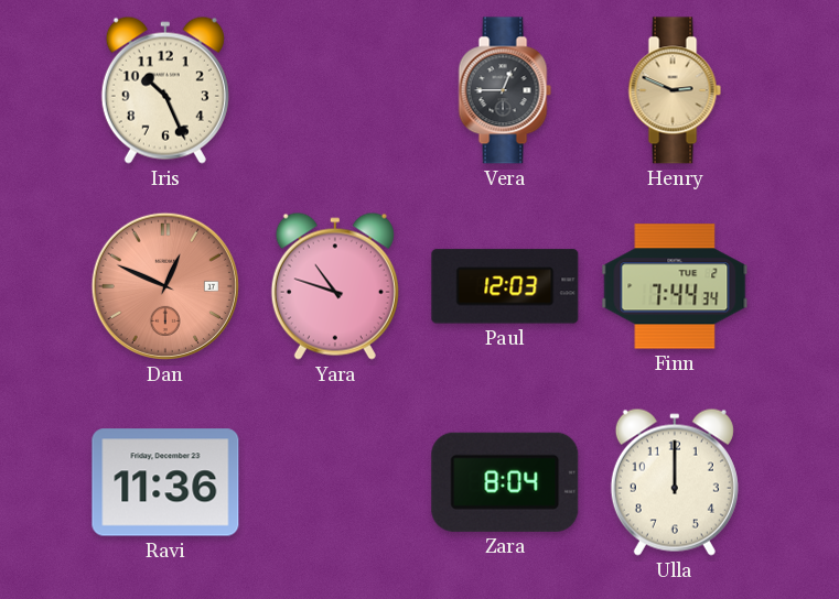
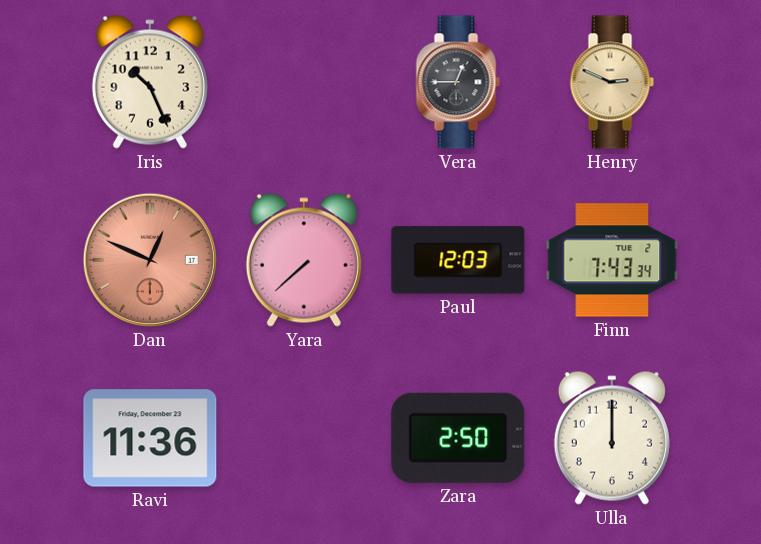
Yara: 10:48 -> 7:38
Finn: 7:44 -> 7:43
Zara: 8:04 -> 2:50
